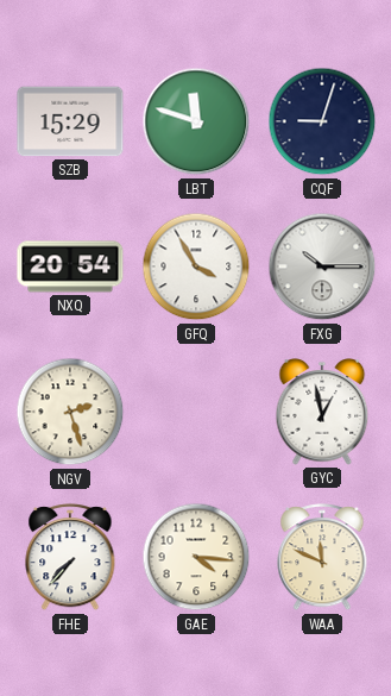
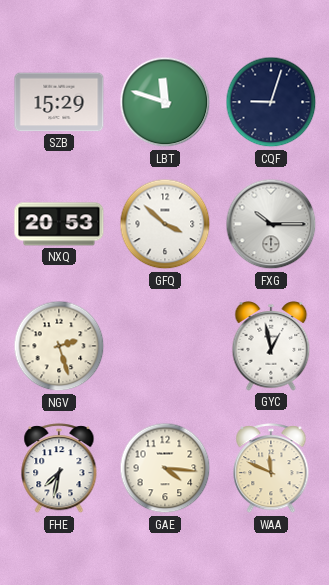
NXQ: 20:54 -> 20:53
GFQ: 3:55 -> 3:52
FHE: 7:37 -> 7:32
